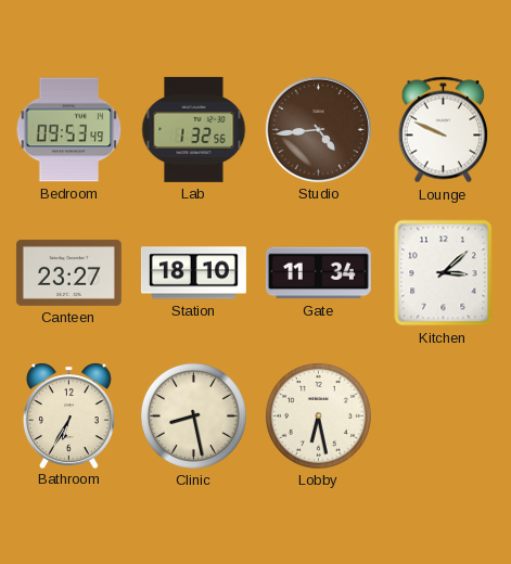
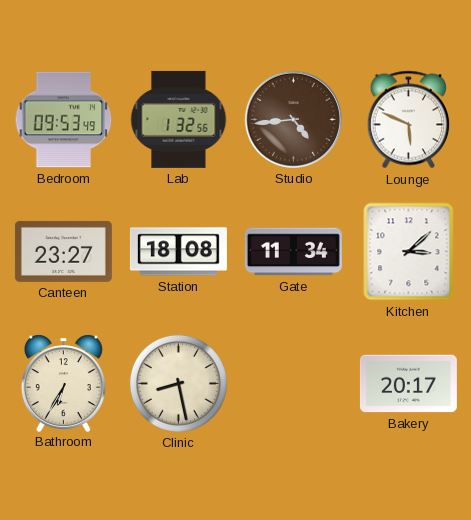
Lounge: 9:49 -> 5:49
Station: 18:10 -> 18:08
Lobby: 6:28 -> none
Bakery: none -> 20:17
